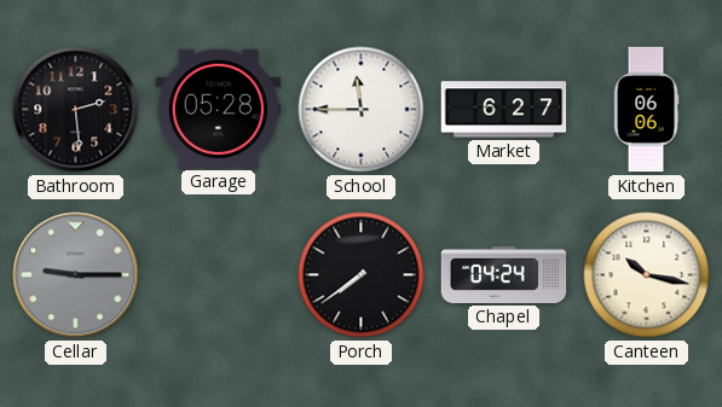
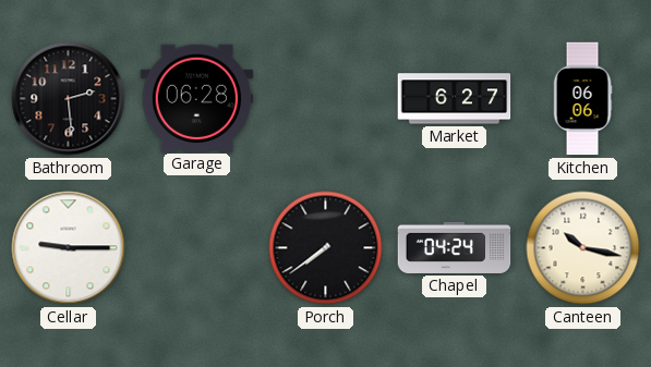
Garage: 05:28 -> 06:28
School: 11:45 -> none
Cellar dial: grey -> white
